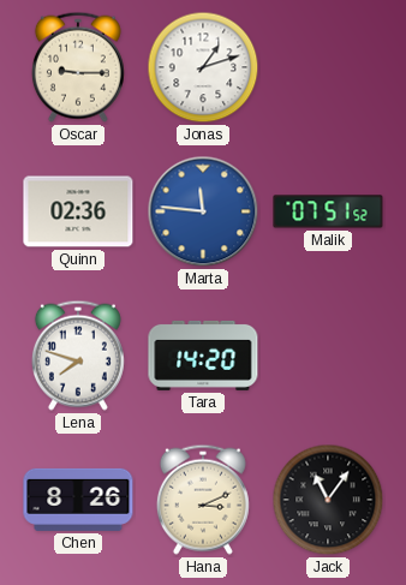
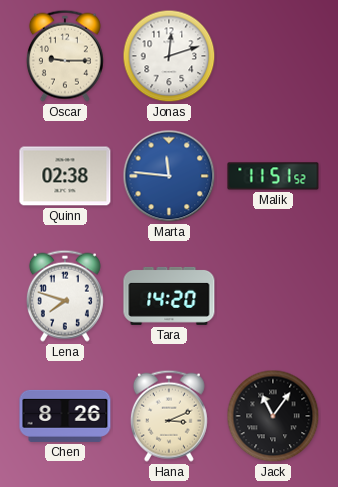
Jonas: 1:12 -> 12:12
Quinn: 02:36 -> 02:38
Malik: 07:51 -> 11:51
